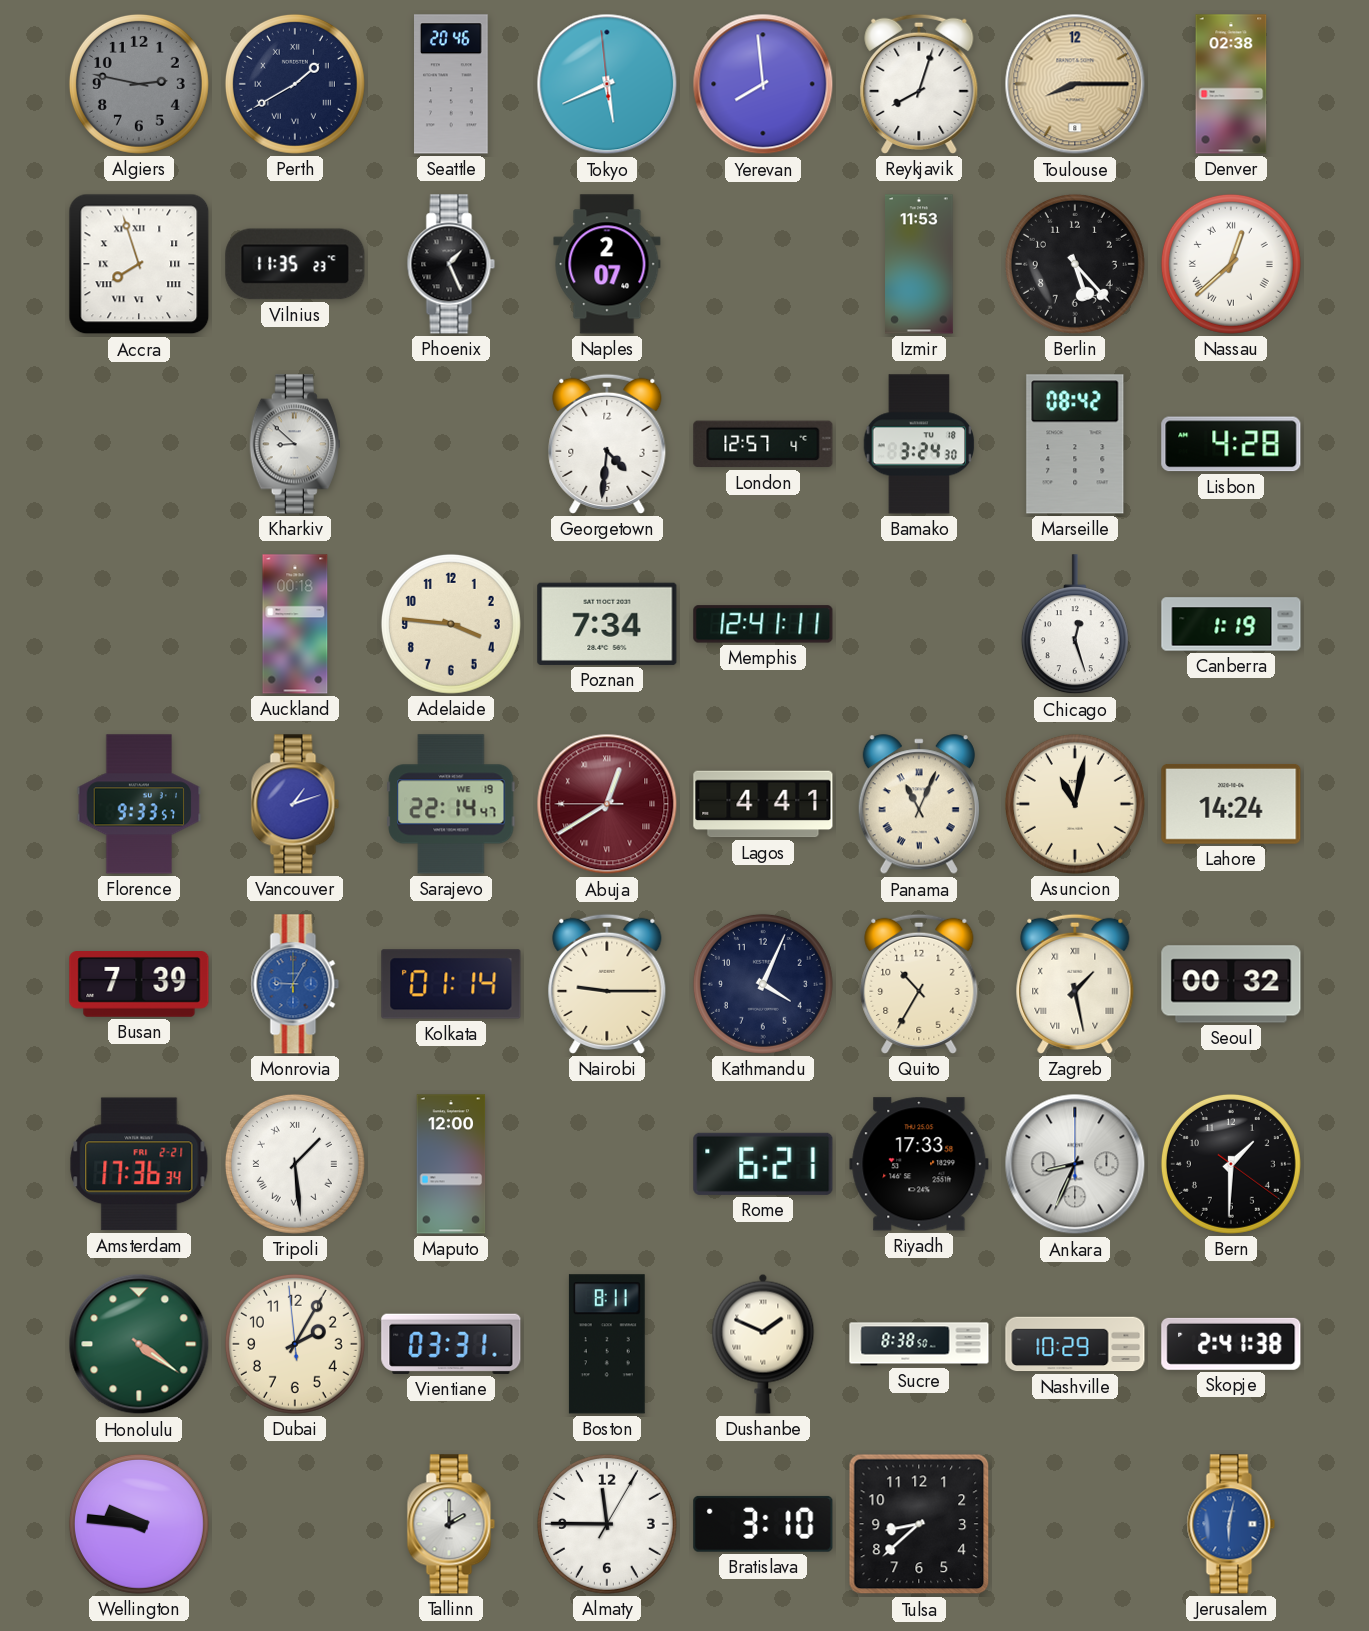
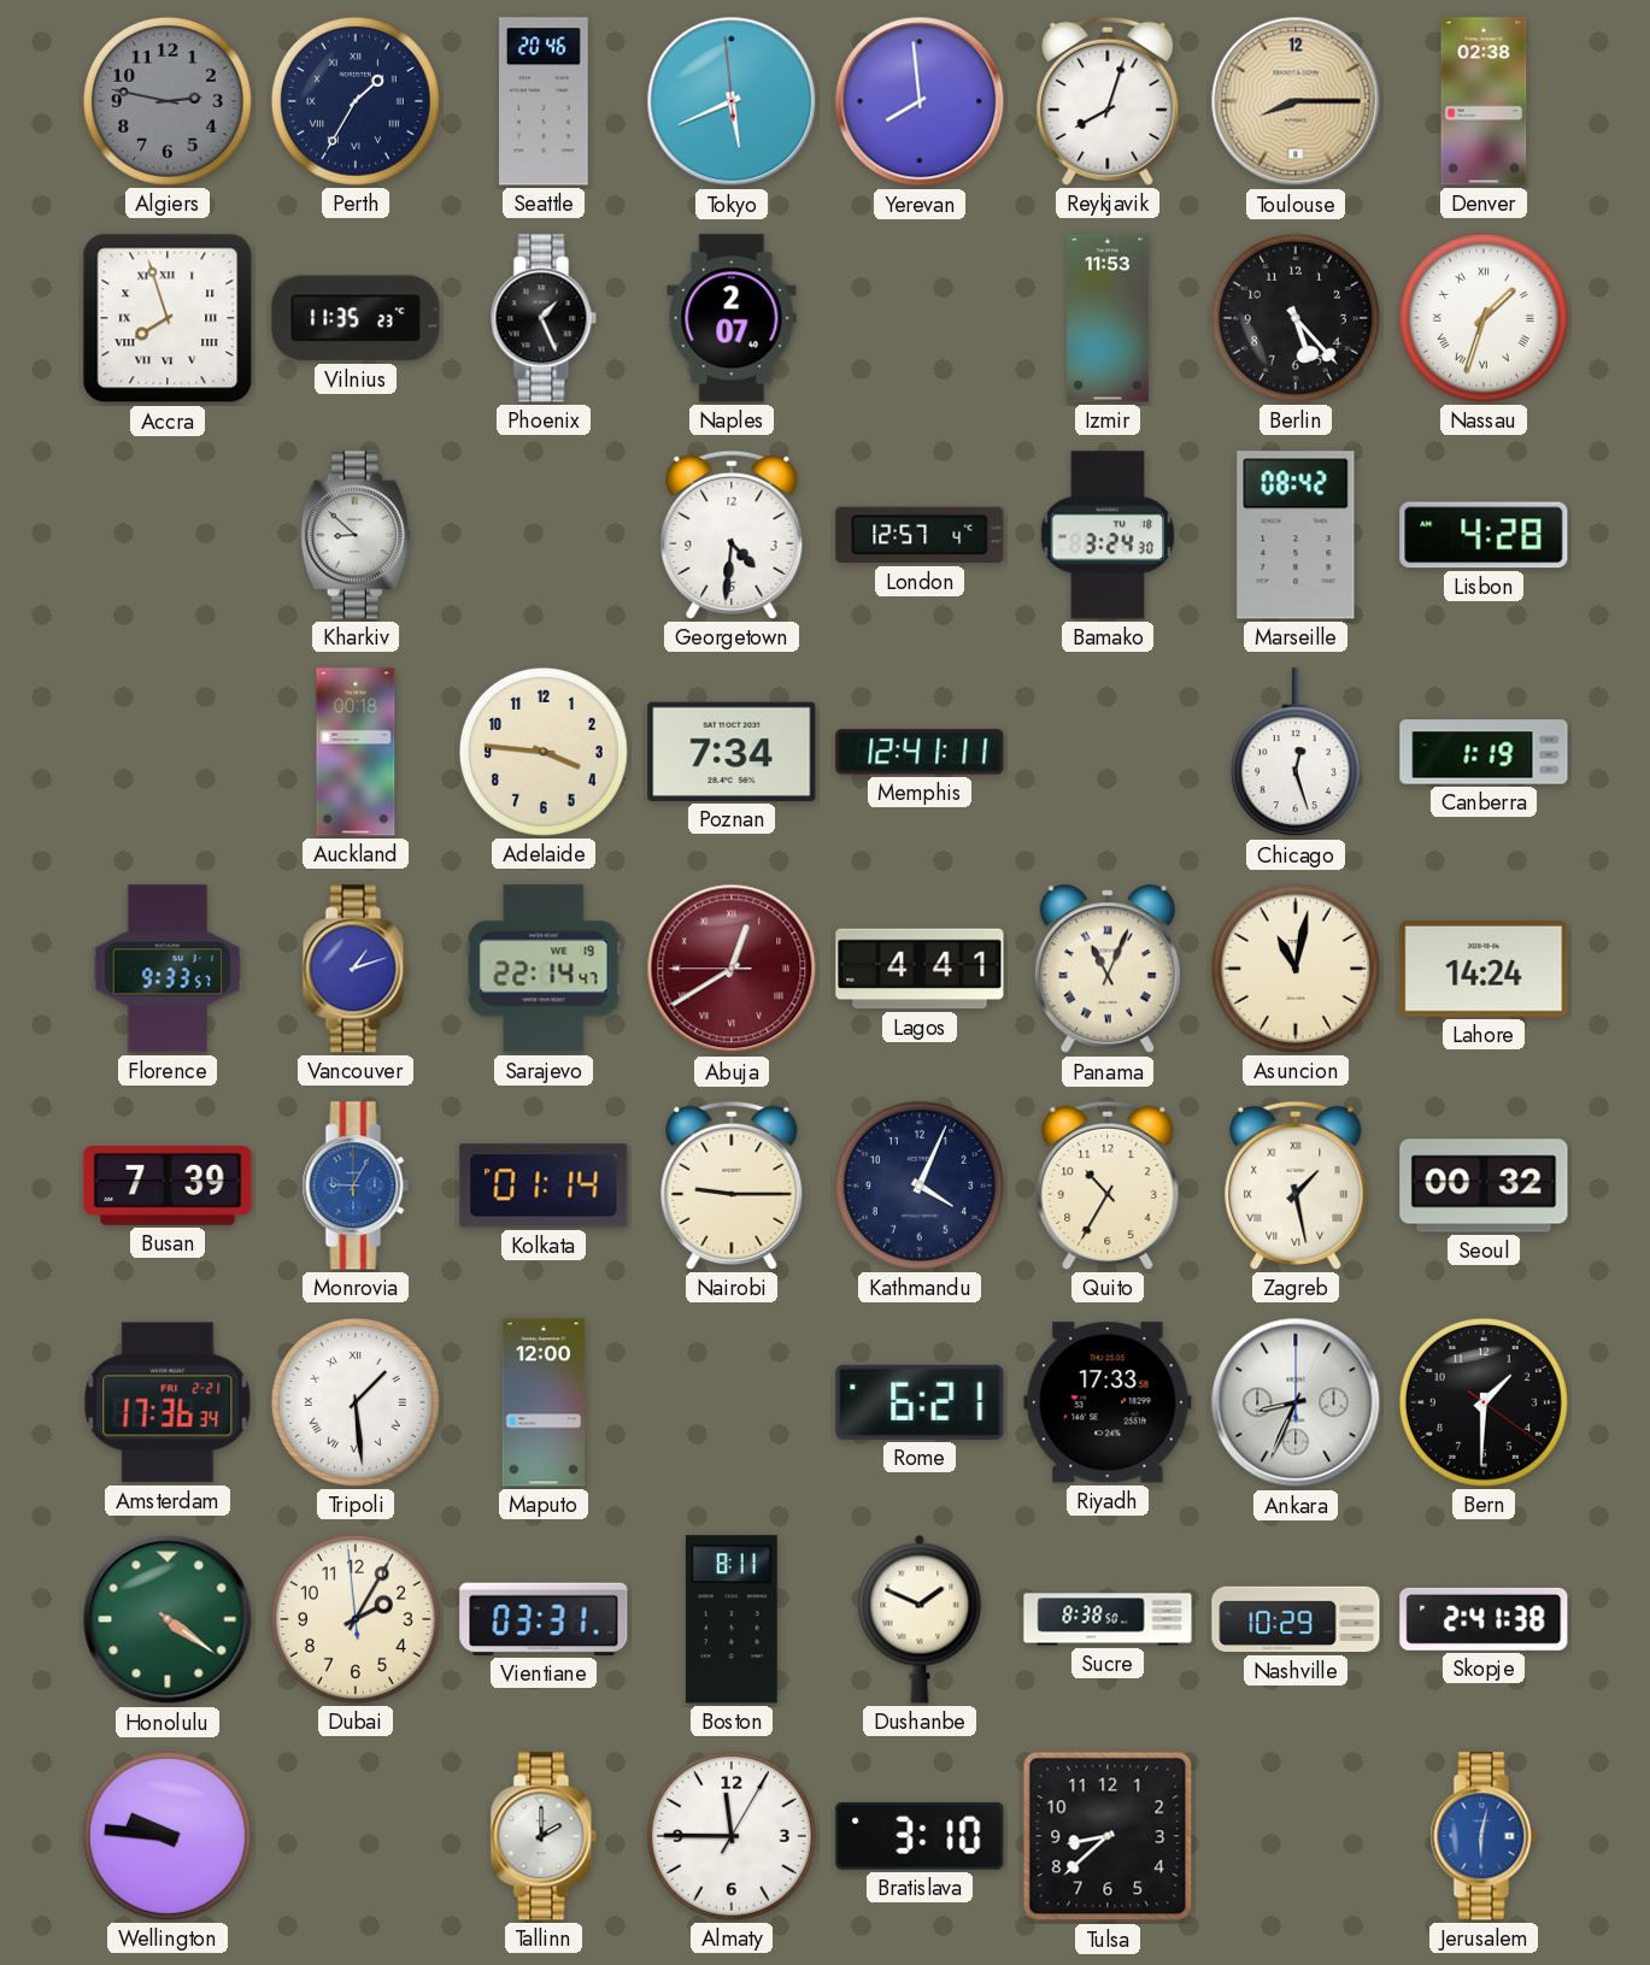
Perth: 1:40 -> 1:35
Nassau: 12:38 -> 1:33
